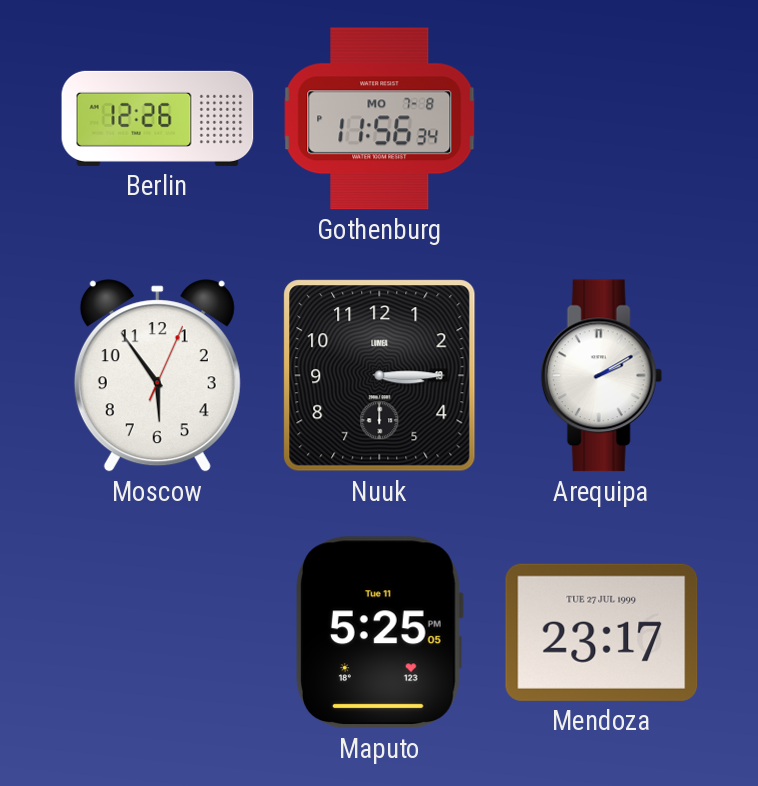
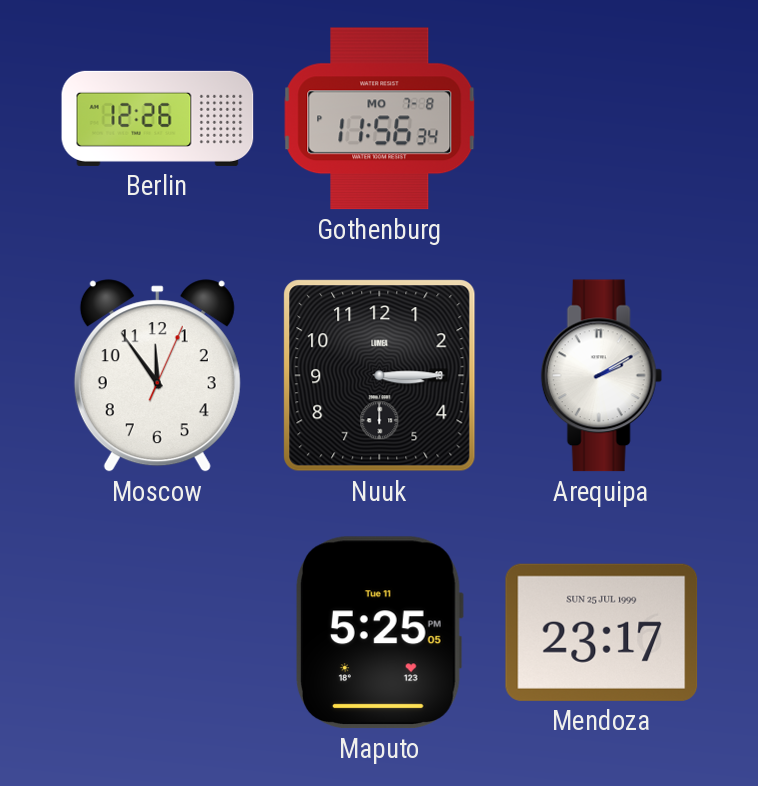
Moscow: 5:54 -> 11:54
Mendoza date: TUE 27 JUL 1999 -> SUN 25 JUL 1999
